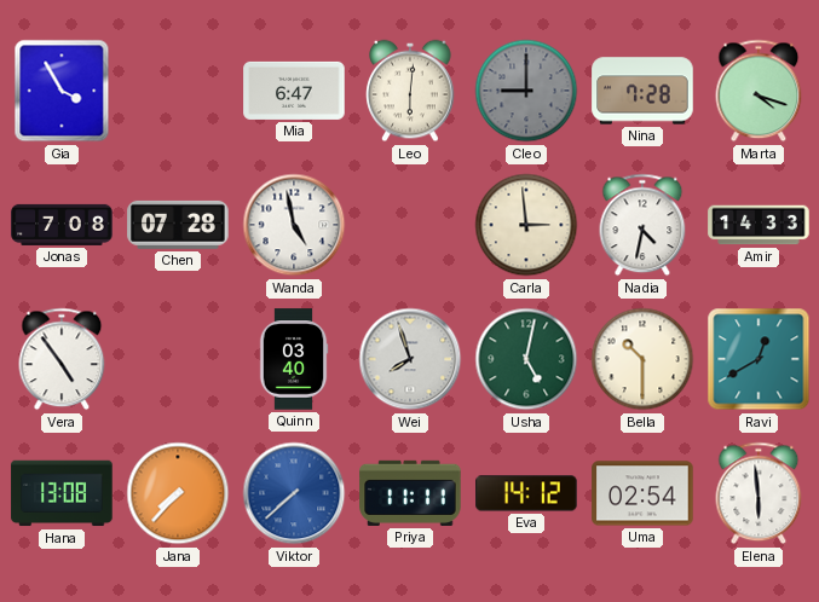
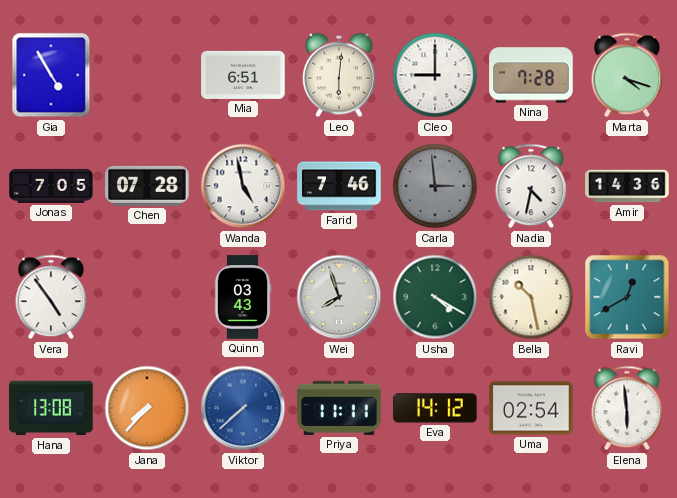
Gia: 3:55 -> 4:55
Mia: 6:47 -> 6:51
Cleo dial: grey -> white
Jonas: 7:08 -> 7:05
Farid: none -> 7:46
Carla dial: cream -> grey
Amir: 14:33 -> 14:36
Quinn: 03:40 -> 03:43
Usha: 5:02 -> 4:20
Bella: 10:30 -> 10:28
